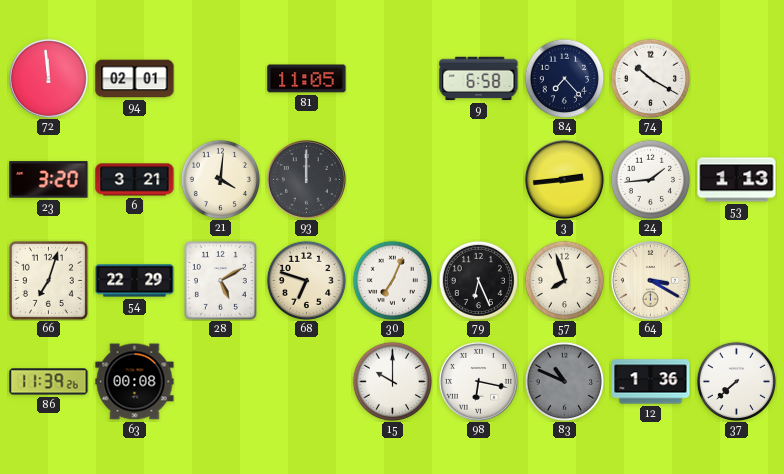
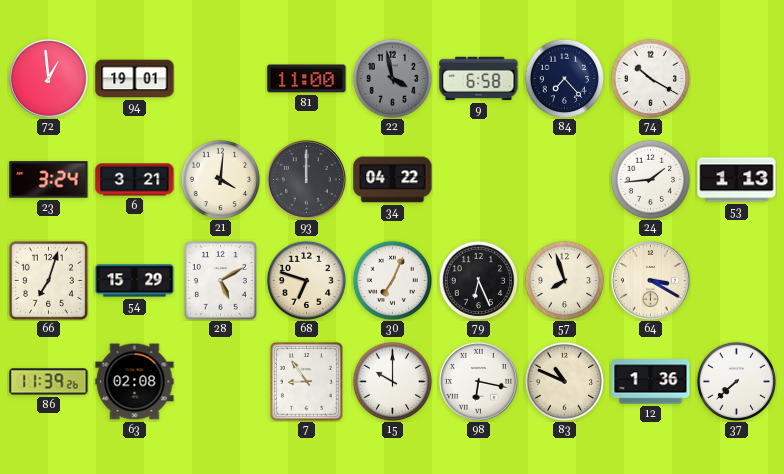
72: 11:59 -> 12:59
94: 02:01 -> 19:01
81: 11:05 -> 11:00
22: none -> 3:58
23: 3:20 -> 3:24
34: none -> 04:22
3: 2:44 -> none
54: 22:29 -> 15:29
63: 00:08 -> 02:08
7: none -> 8:54
83 dial: grey -> cream
